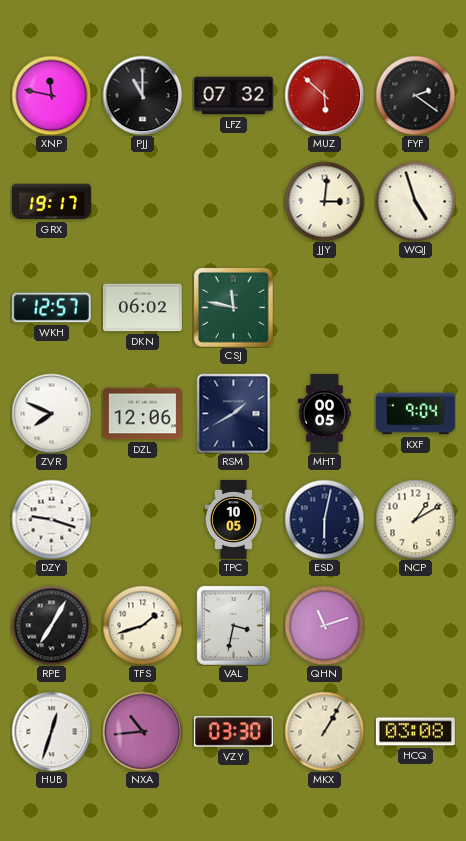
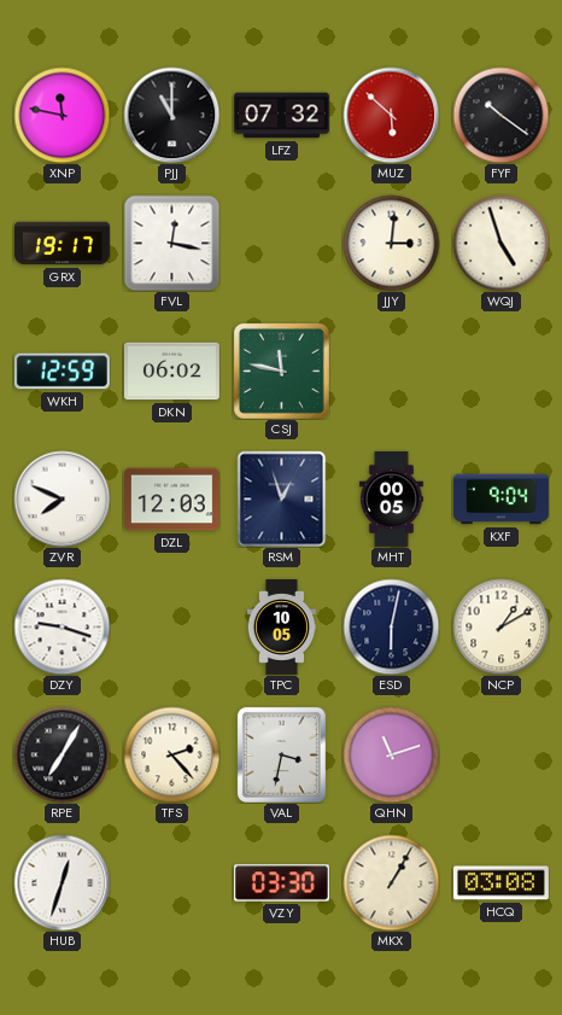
FYF: 2:21 -> 10:21
FVL: none -> 12:17
WKH: 12:57 -> 12:59
DZL: 12:06 -> 12:03
RSM: 1:40 -> 12:57
TFS: 1:42 -> 2:23
NXA: 10:44 -> none
